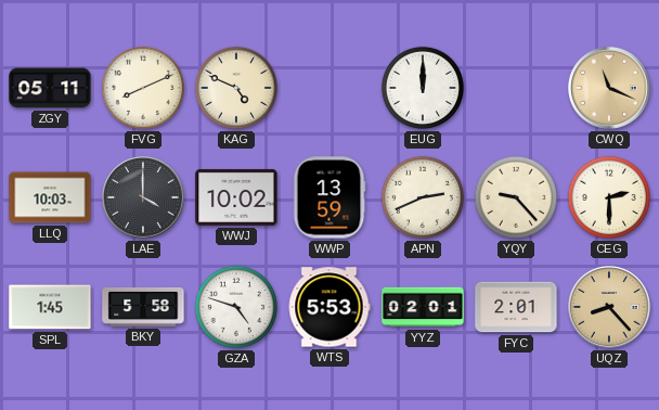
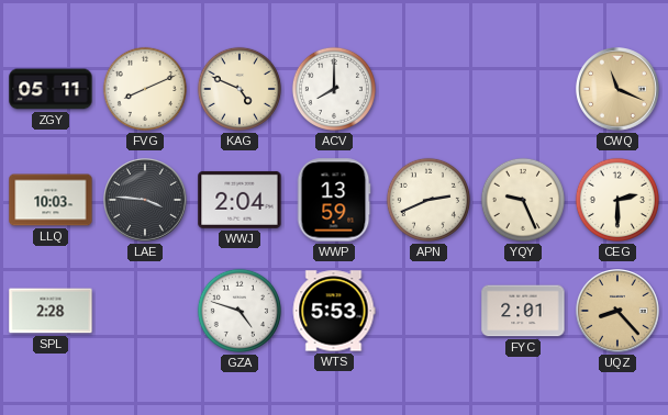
ACV: none -> 8:00
EUG: 12:00 -> none
LAE: 4:00 -> 3:46
WWJ: 10:02 -> 2:04
YQY: 9:23 -> 9:26
SPL: 1:45 -> 2:28
BKY: 5:58 -> none
YYZ: 02:01 -> none
